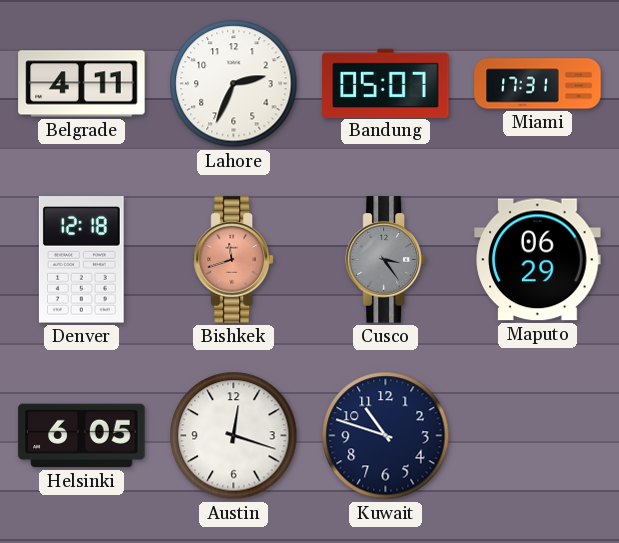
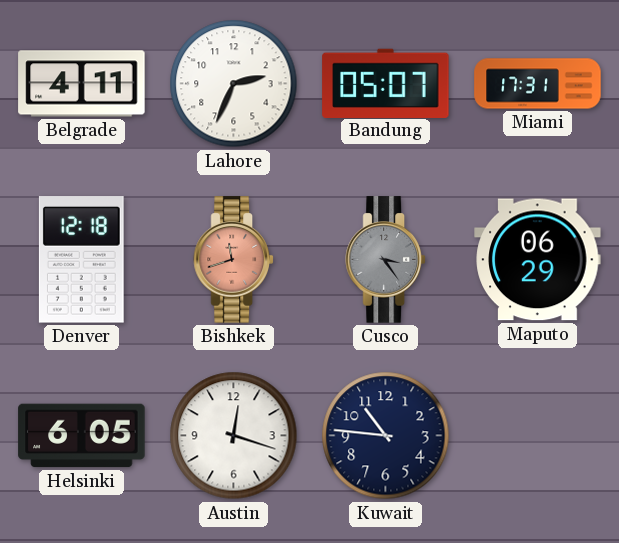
Kuwait: 10:48 -> 10:46
